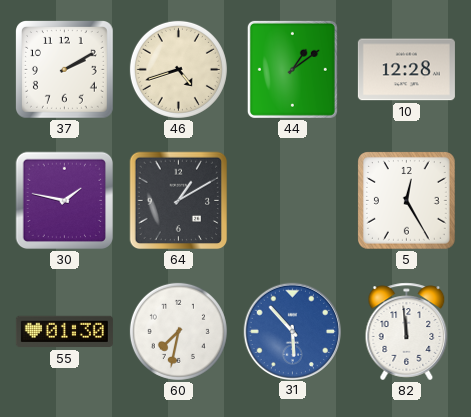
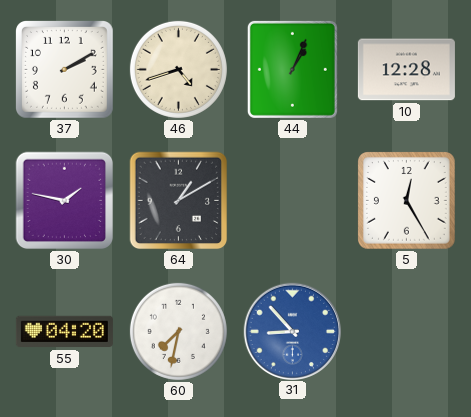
44: 1:09 -> 1:04
55: 01:30 -> 04:20
31: 5:53 -> 8:53
82: 11:59 -> none
